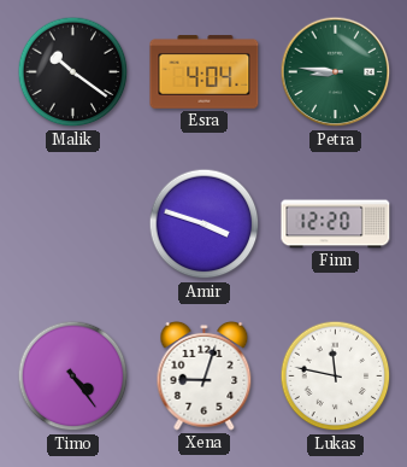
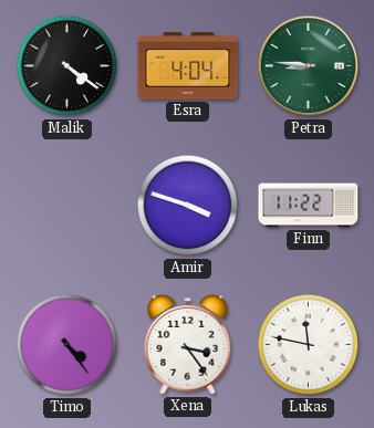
Malik: 10:21 -> 4:21
Finn: 12:20 -> 11:22
Xena: 9:03 -> 3:24
